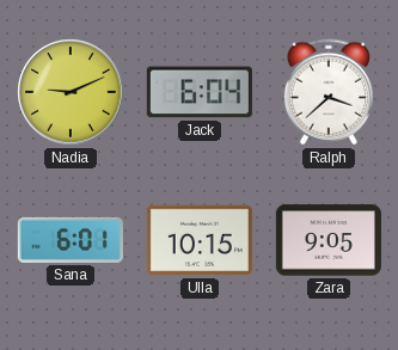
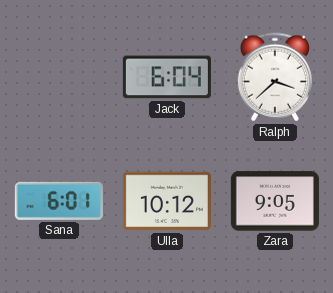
Nadia: 9:11 -> none
Ulla: 10:15 -> 10:12
